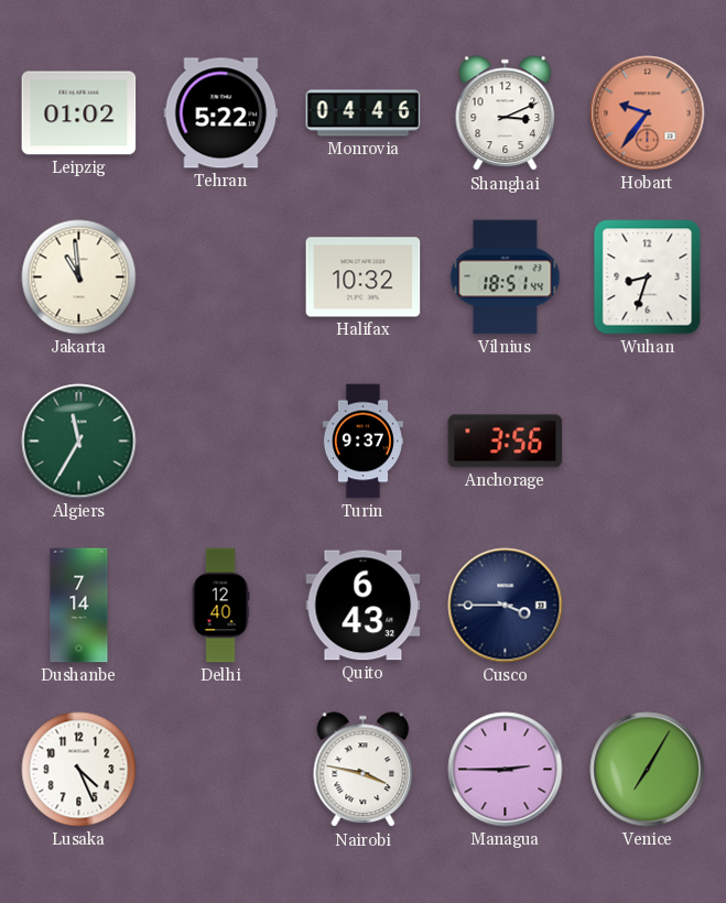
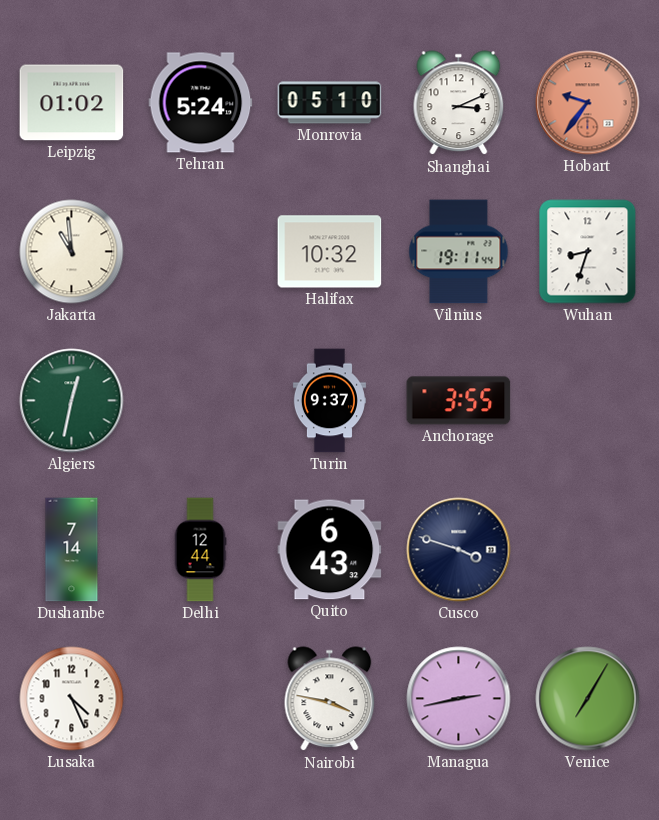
Tehran: 5:22 -> 5:24
Monrovia: 04:46 -> 05:10
Vilnius: 18:51 -> 19:11
Algiers: 11:35 -> 12:32
Anchorage: 3:56 -> 3:55
Delhi: 12:40 -> 12:44
Cusco: 3:45 -> 3:48
Managua: 2:45 -> 2:43
